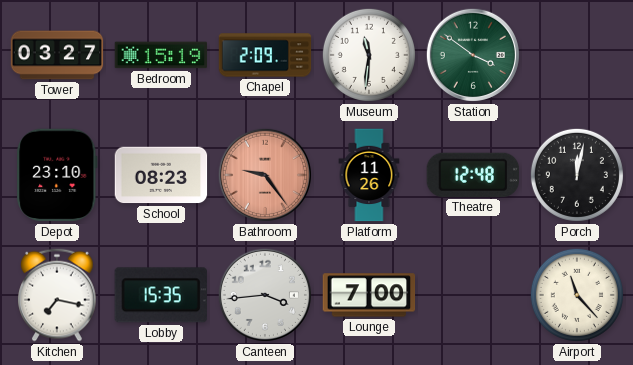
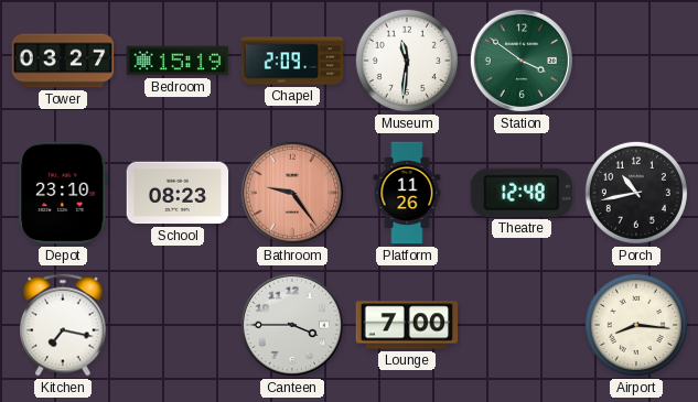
Porch: 12:02 -> 10:43
Lobby: 15:35 -> none
Canteen: 3:44 -> 3:45
Airport: 11:23 -> 8:16
